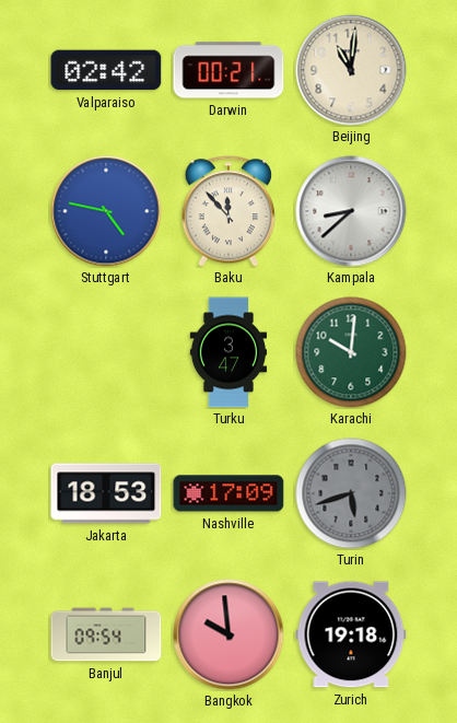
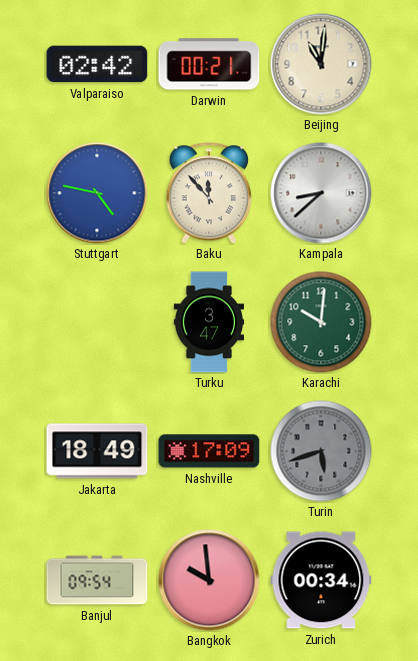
Jakarta: 18:53 -> 18:49
Zurich: 19:18 -> 00:34
